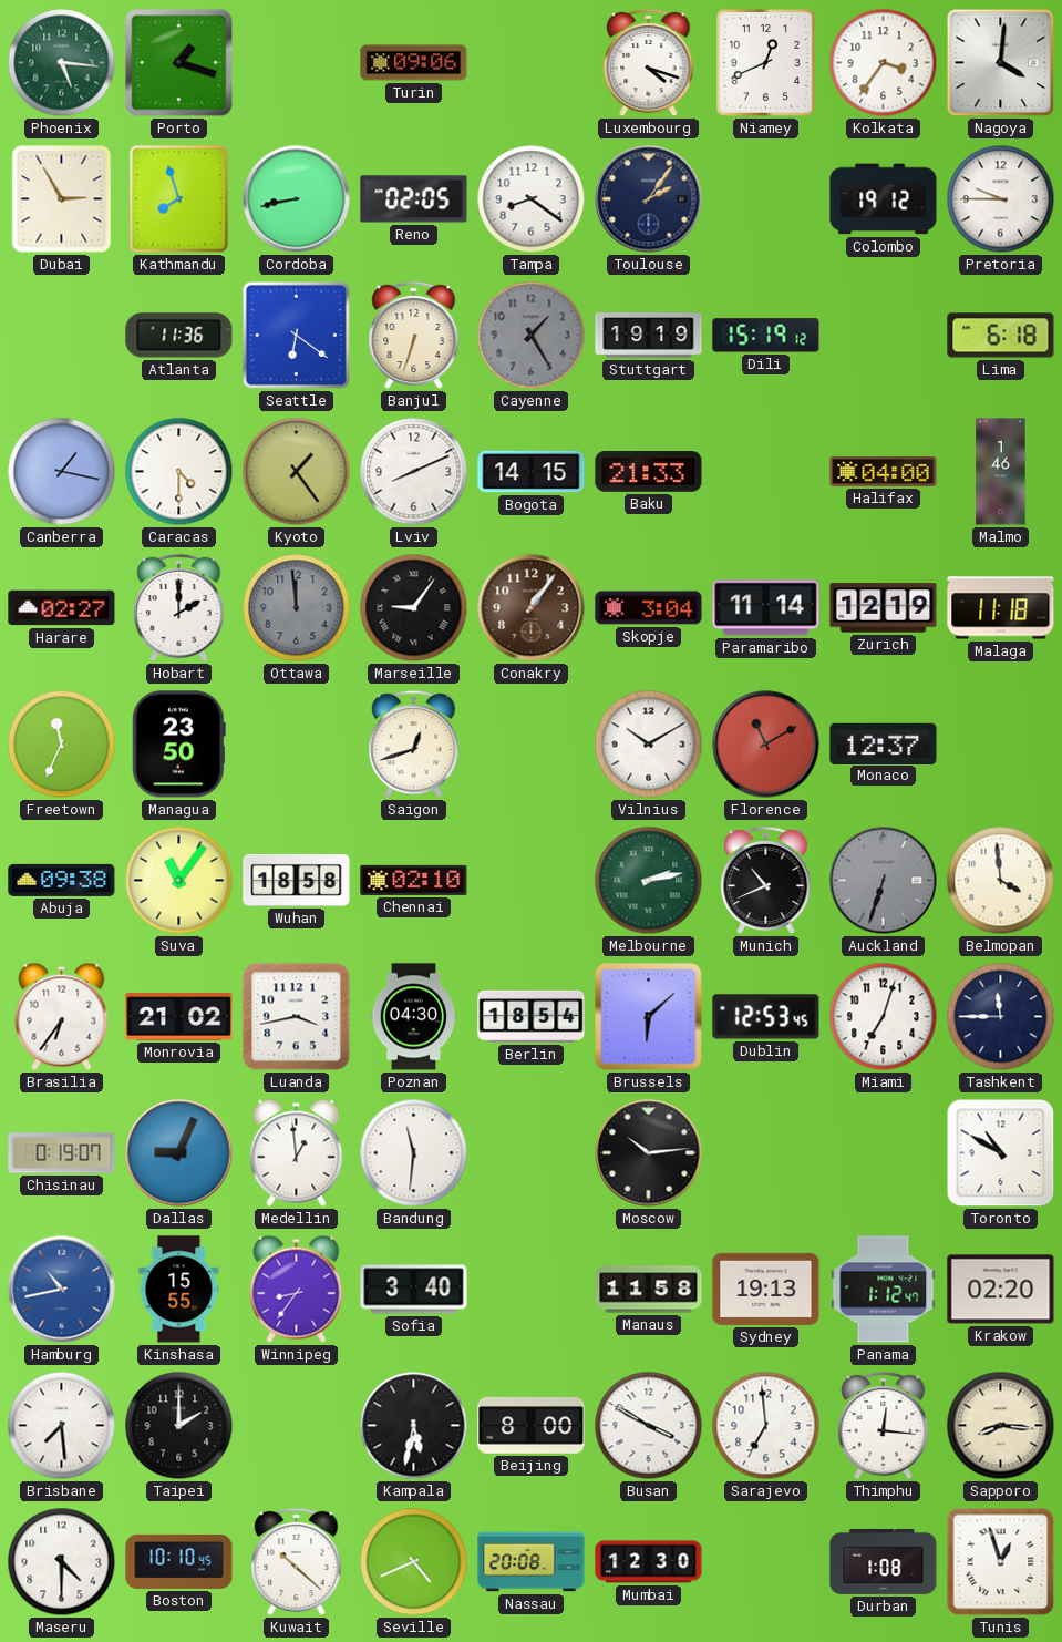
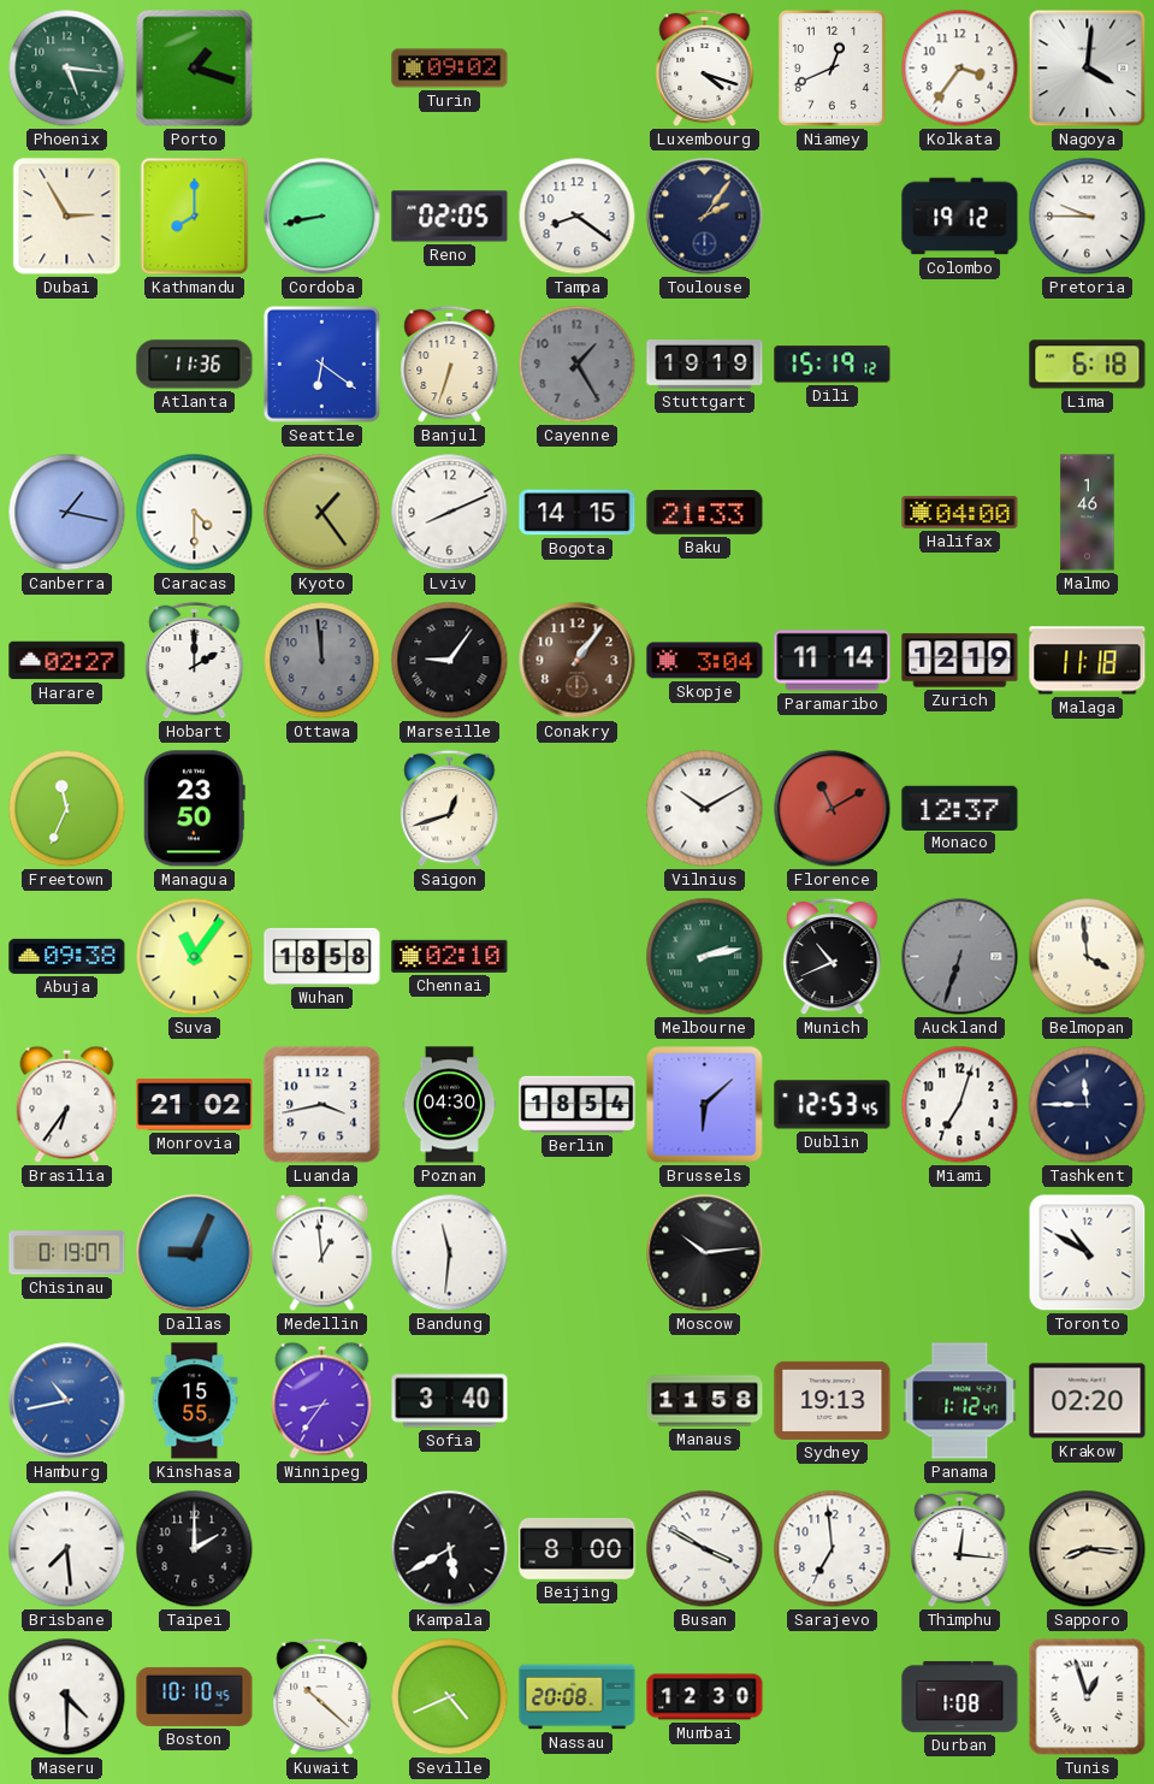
Turin: 09:06 -> 09:02
Kathmandu: 7:57 -> 8:00
Kampala: 5:32 -> 5:40
